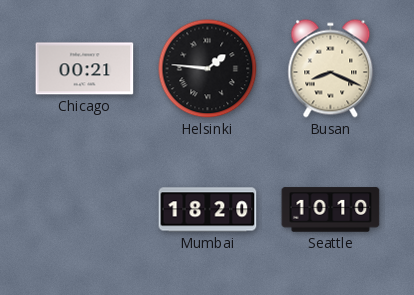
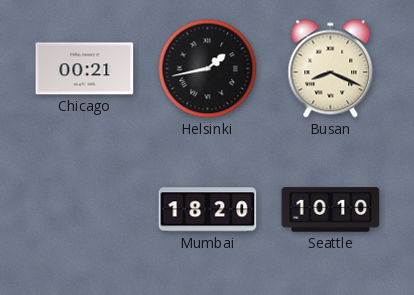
Helsinki: 1:46 -> 1:43
